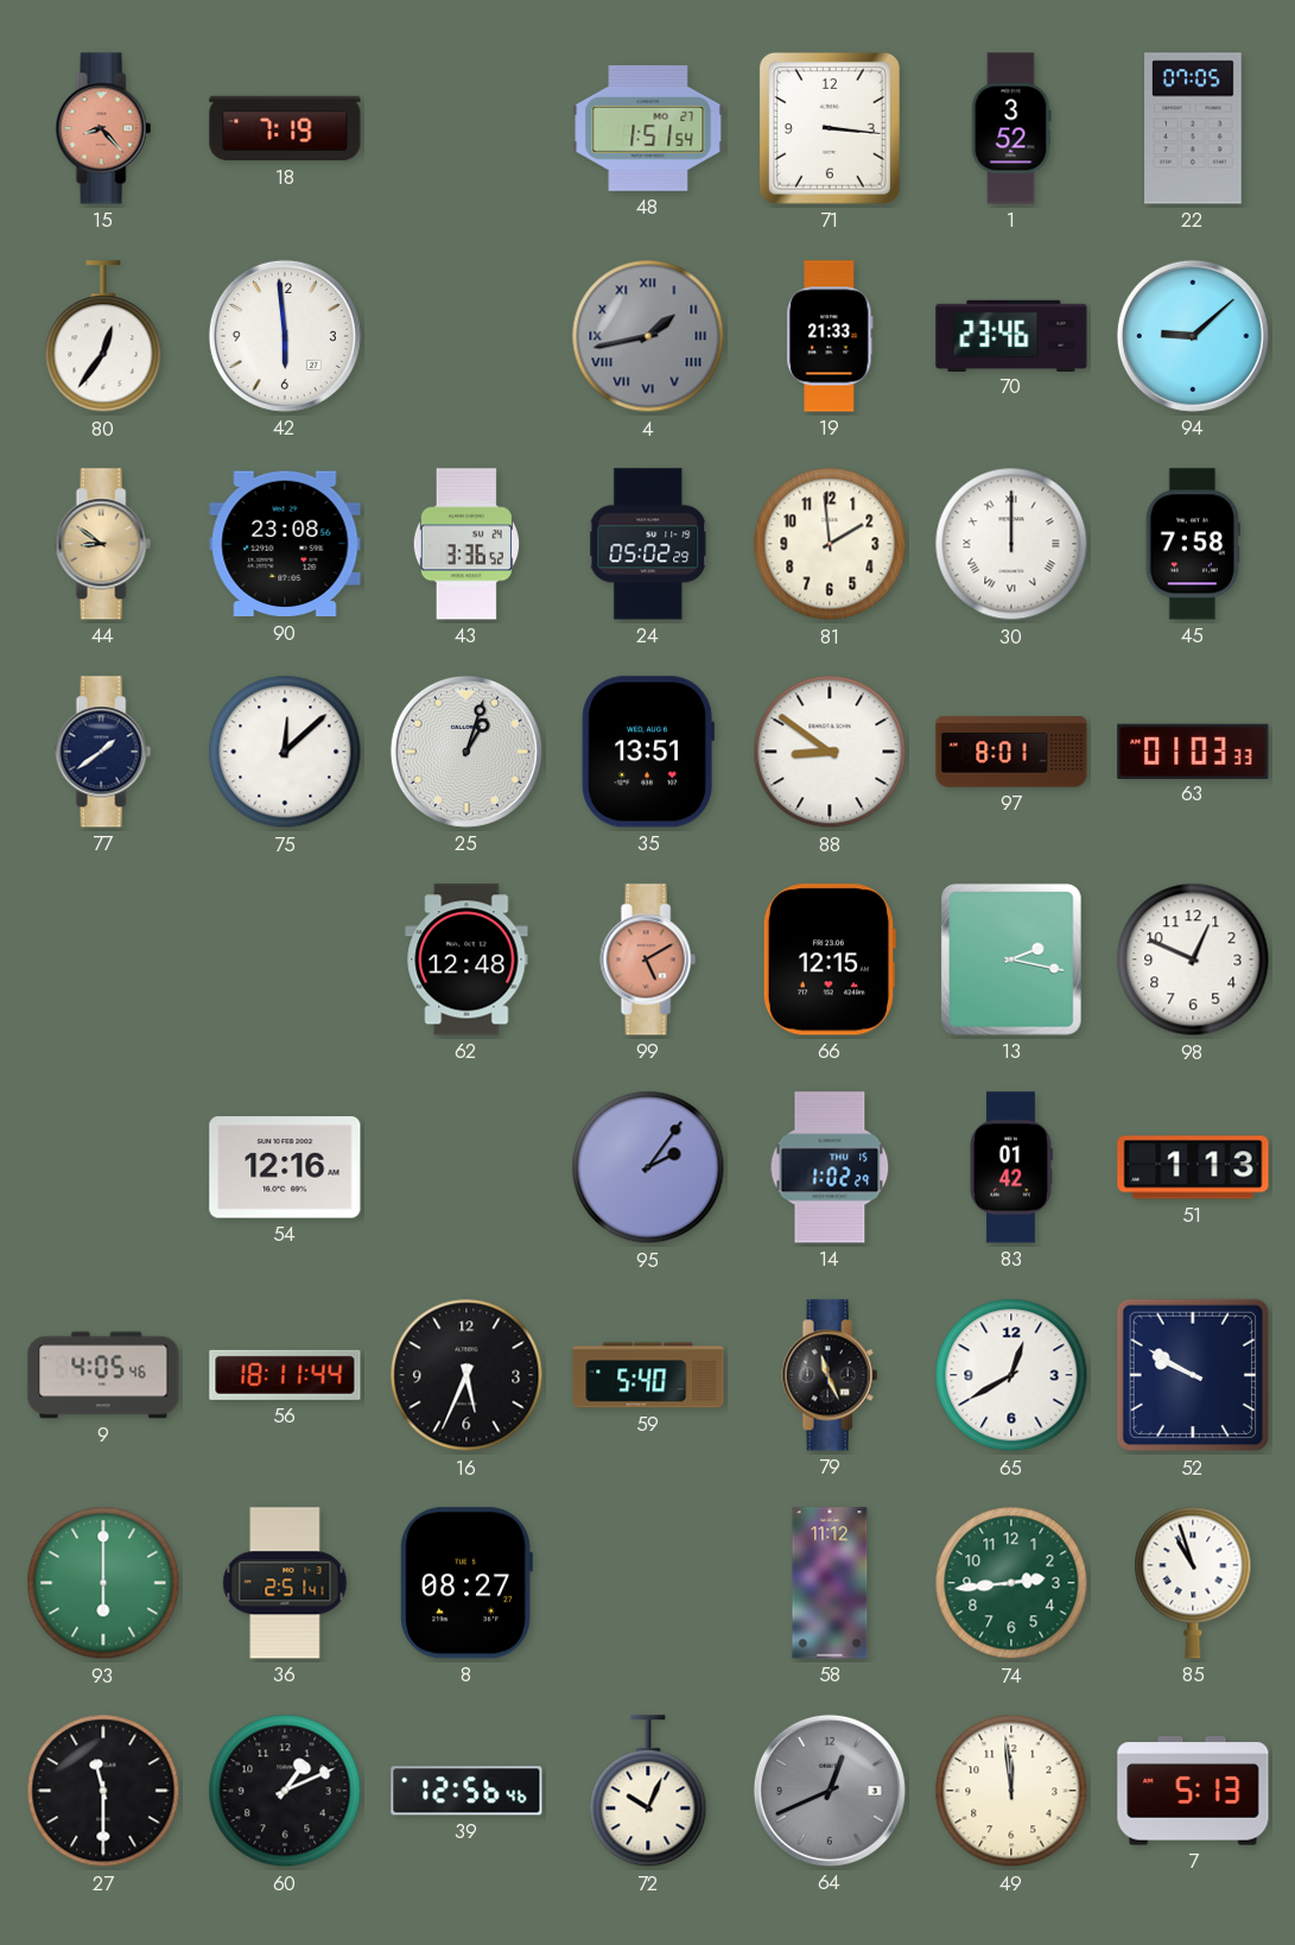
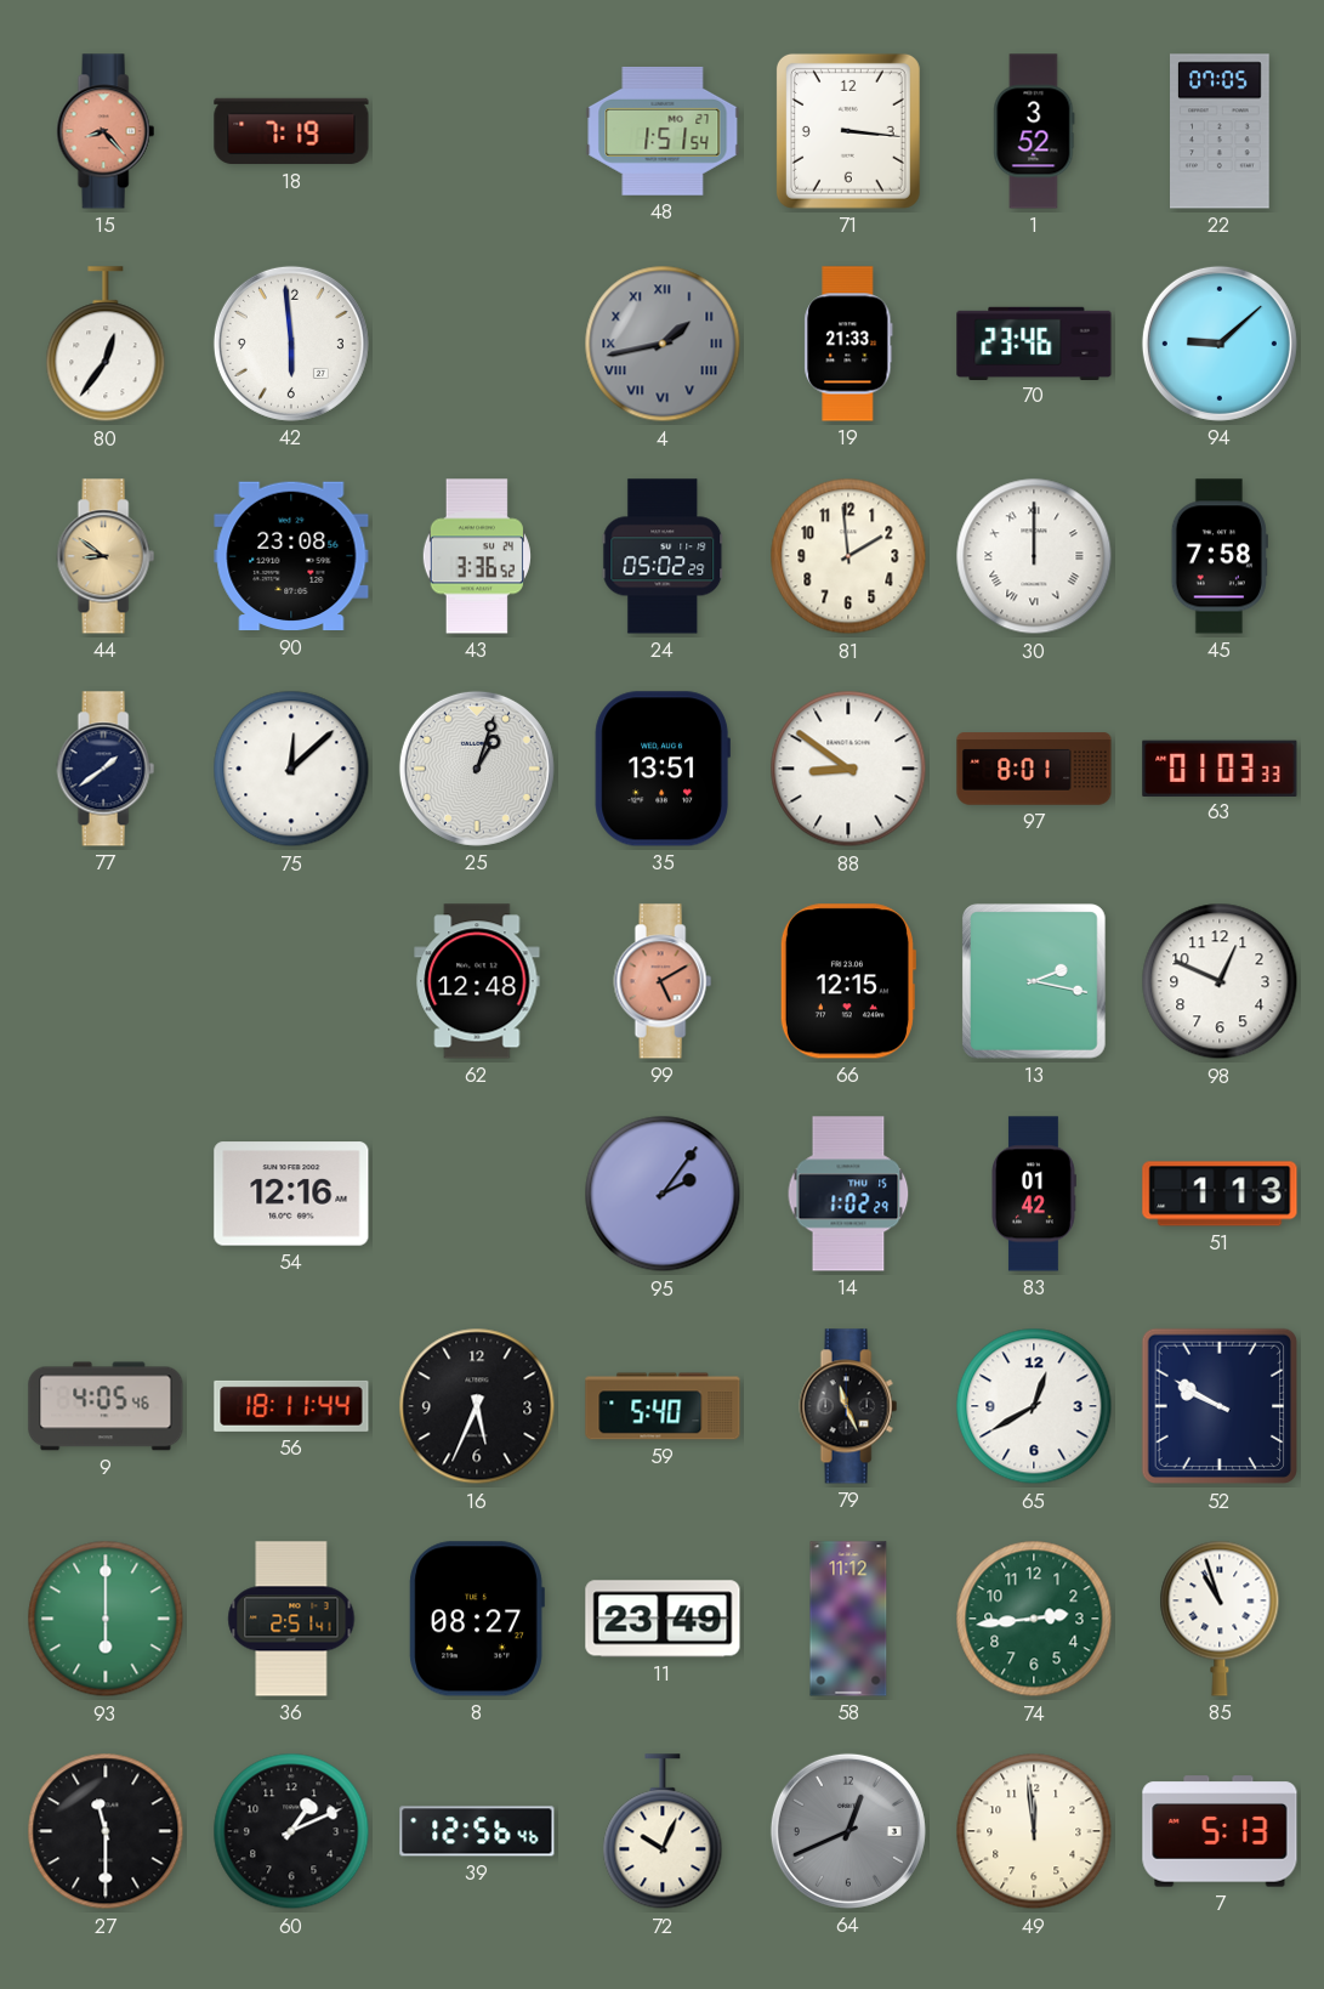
11: none -> 23:49
